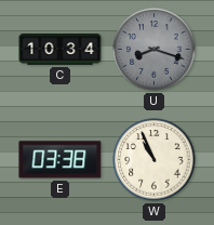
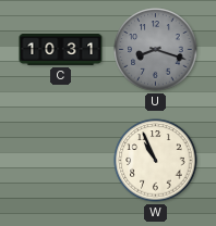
C: 10:34 -> 10:31
E: 03:38 -> none
